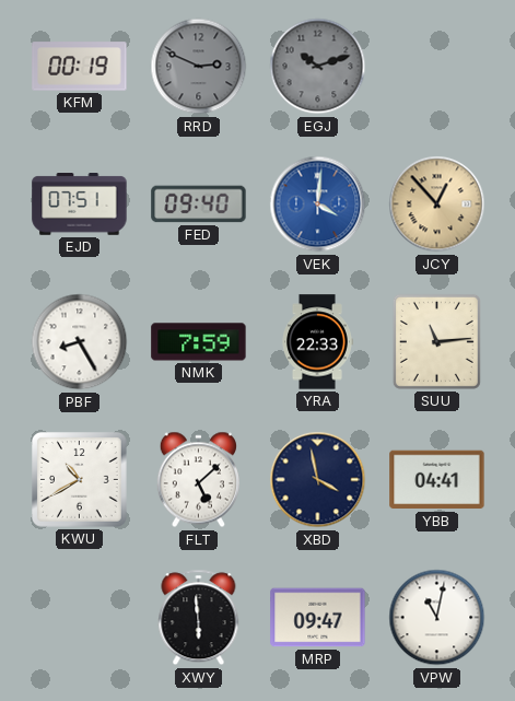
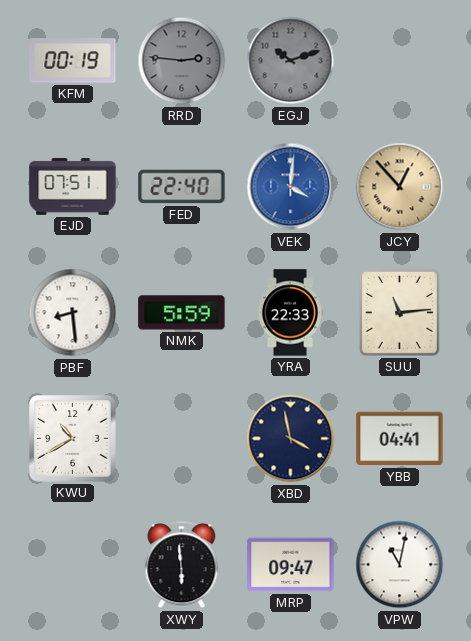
RRD: 2:49 -> 2:46
FED: 09:40 -> 22:40
PBF: 8:25 -> 8:29
NMK: 7:59 -> 5:59
FLT: 5:08 -> none
